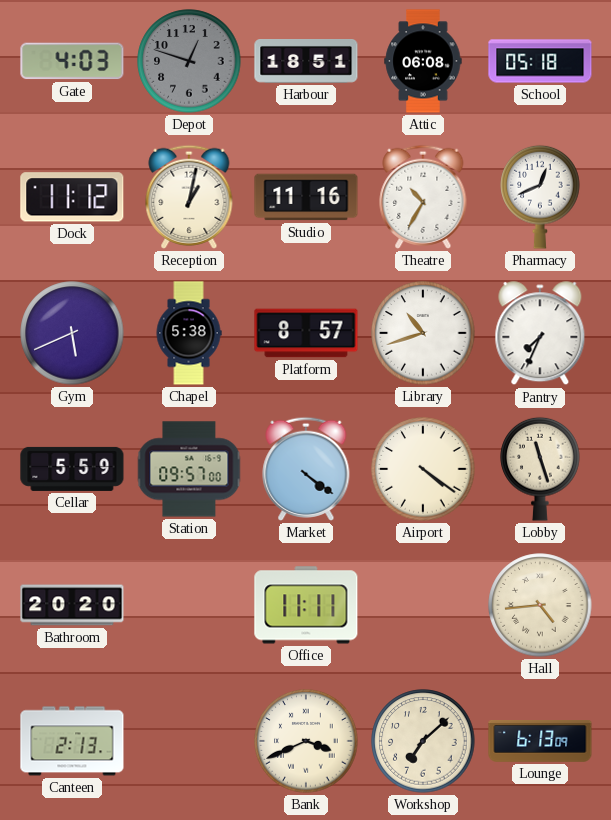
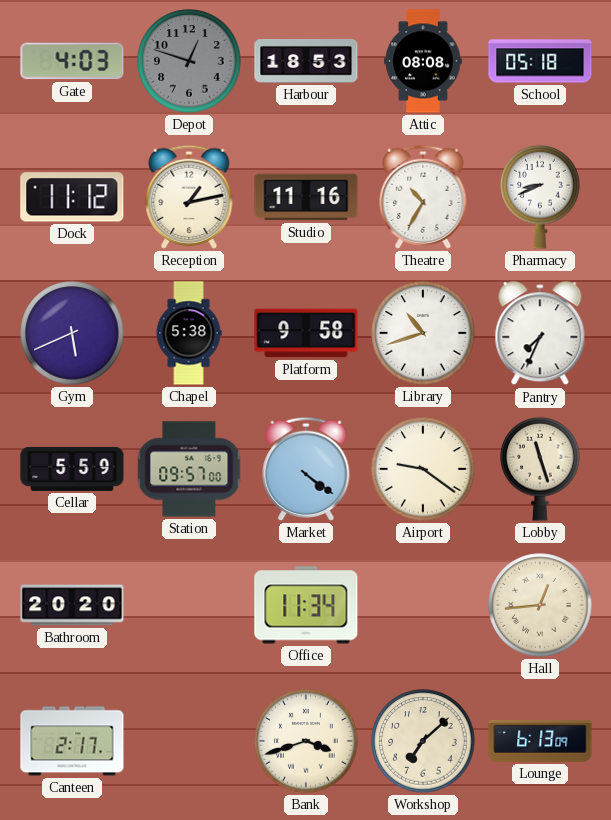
Harbour: 18:51 -> 18:53
Attic: 06:08 -> 08:08
Reception: 1:02 -> 1:13
Pharmacy: 12:41 -> 8:41
Platform: 8:57 -> 9:58
Airport: 4:21 -> 9:21
Office: 11:11 -> 11:34
Hall: 4:44 -> 12:44
Canteen: 2:13 -> 2:17
Bank: 3:41 -> 3:42
